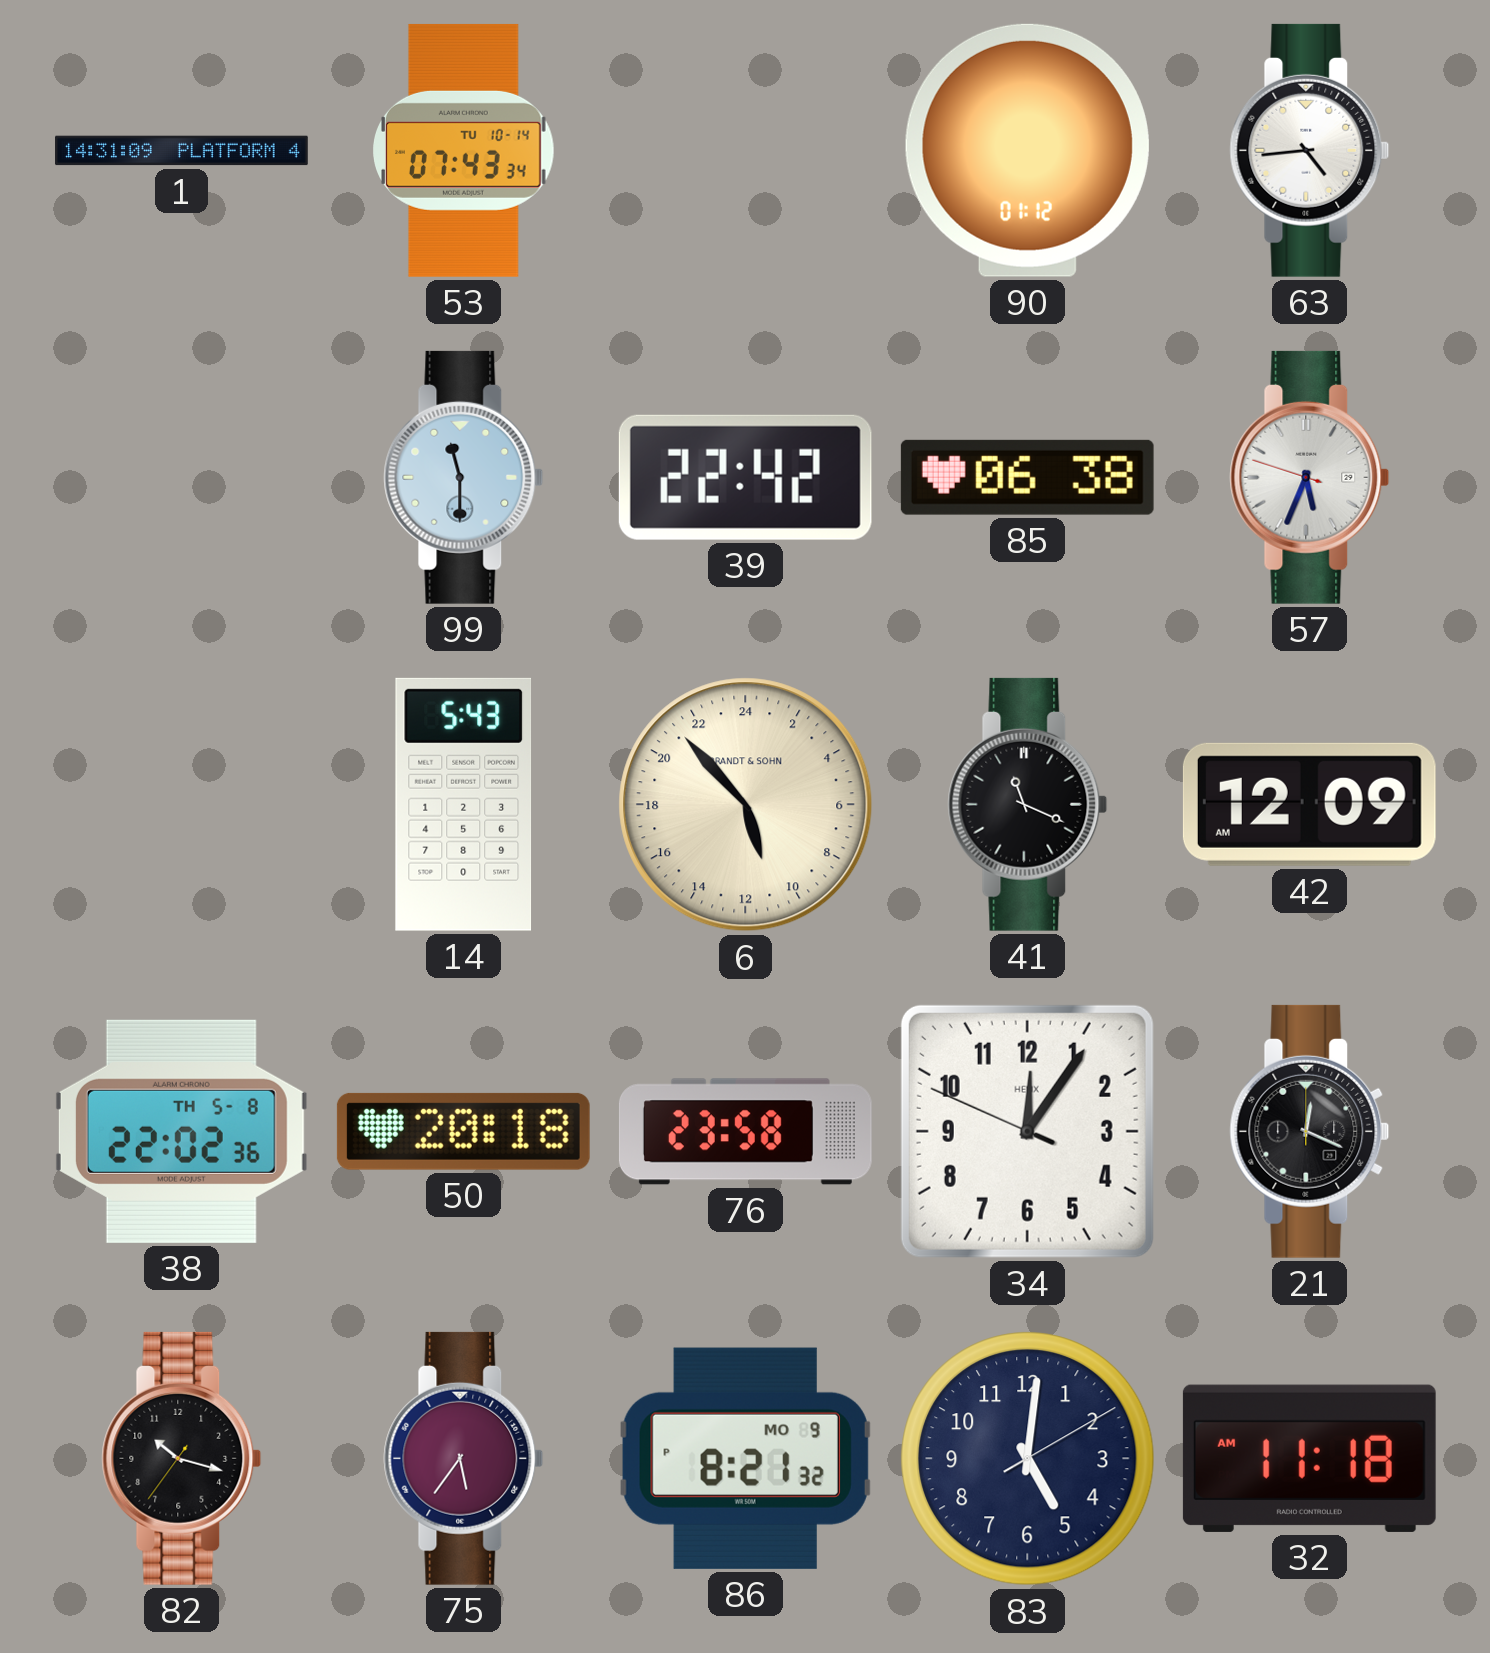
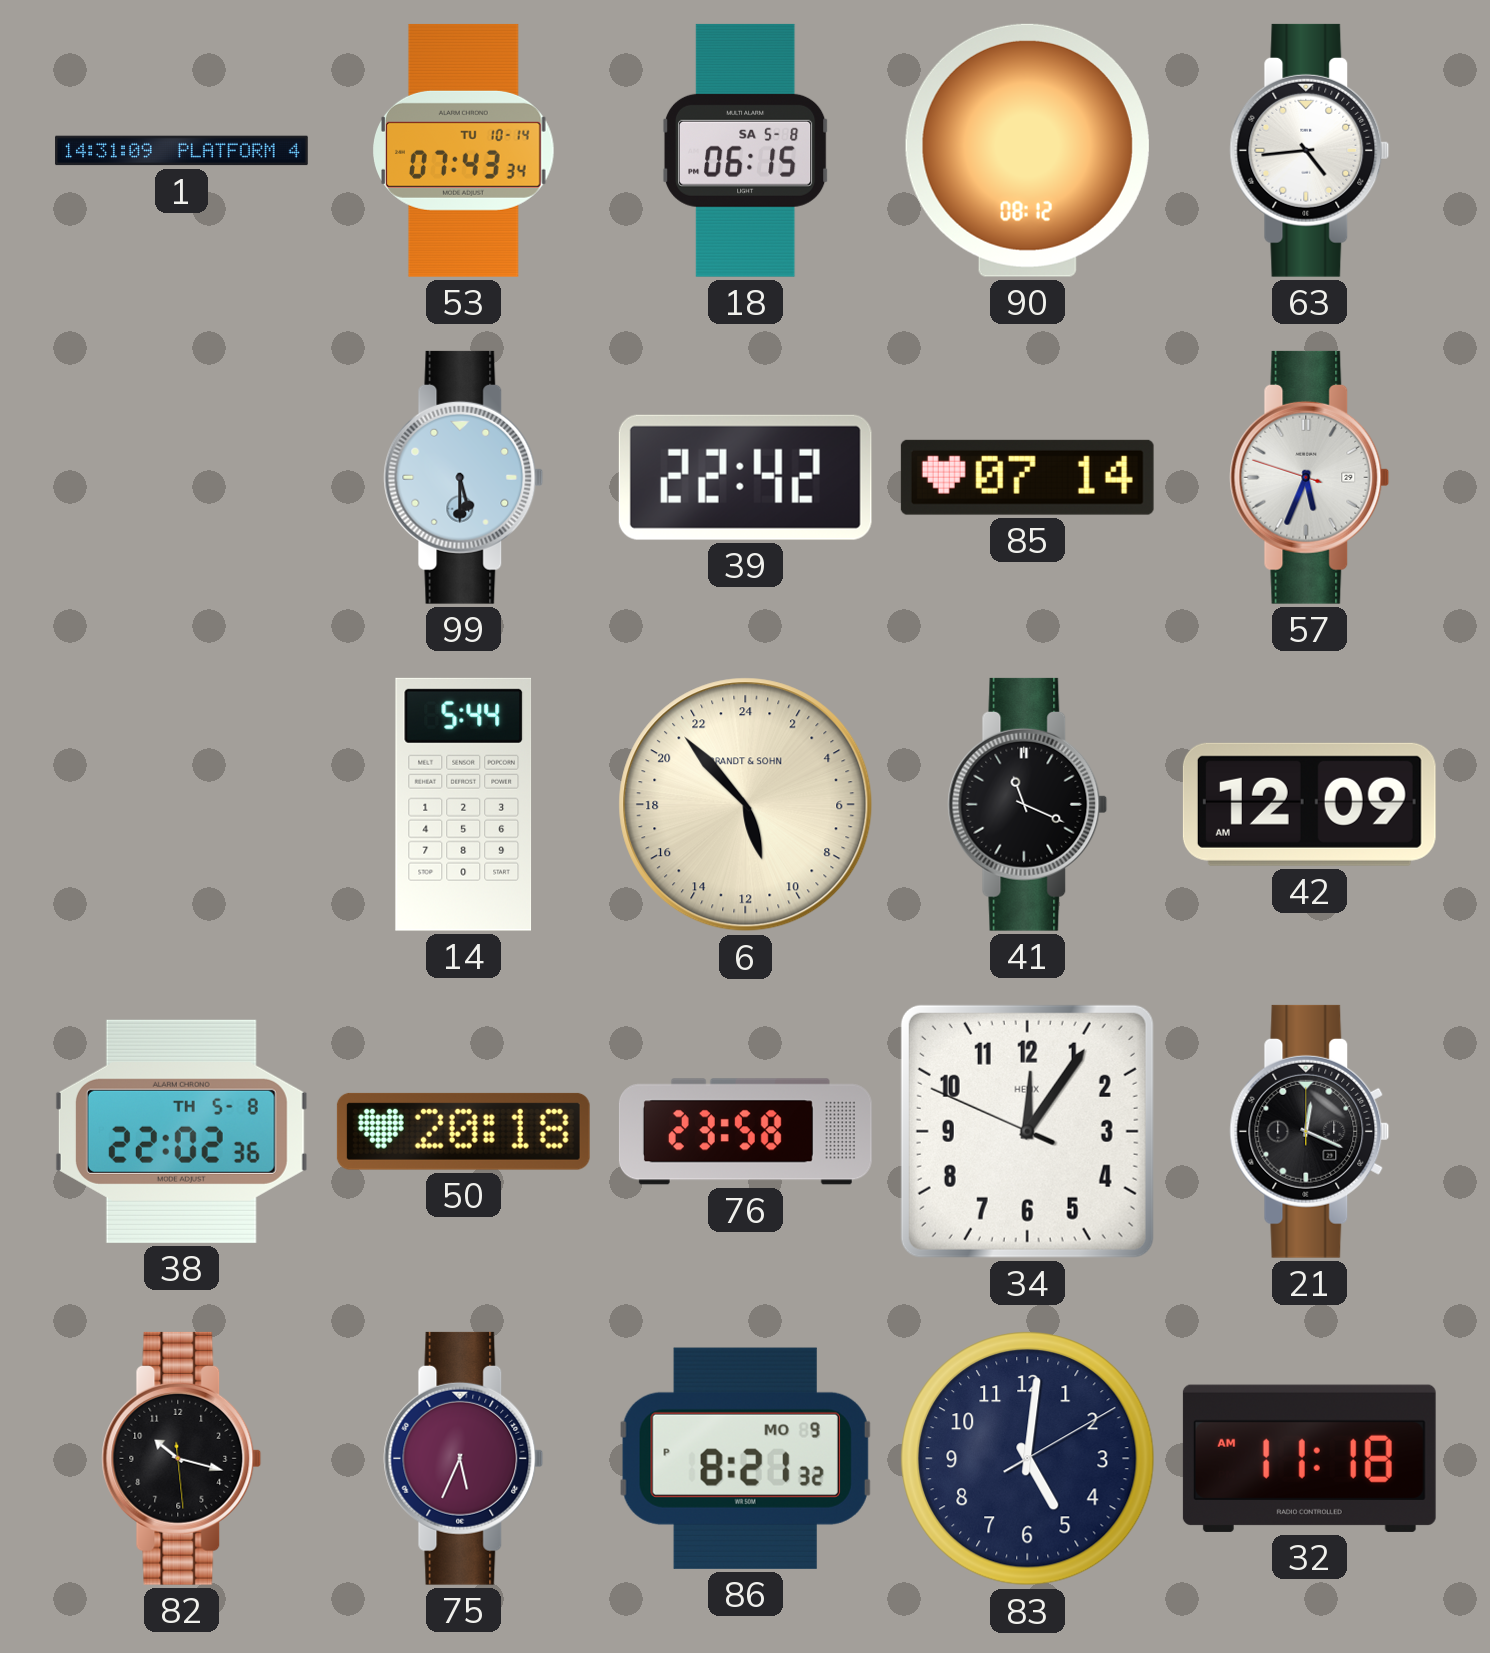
18: none -> 06:15
90: 01:12 -> 08:12
99: 11:30 -> 5:30
85: 06:38 -> 07:14
14: 5:43 -> 5:44
82: 10:17:36 -> 10:17:29
75: 5:36 -> 5:34
